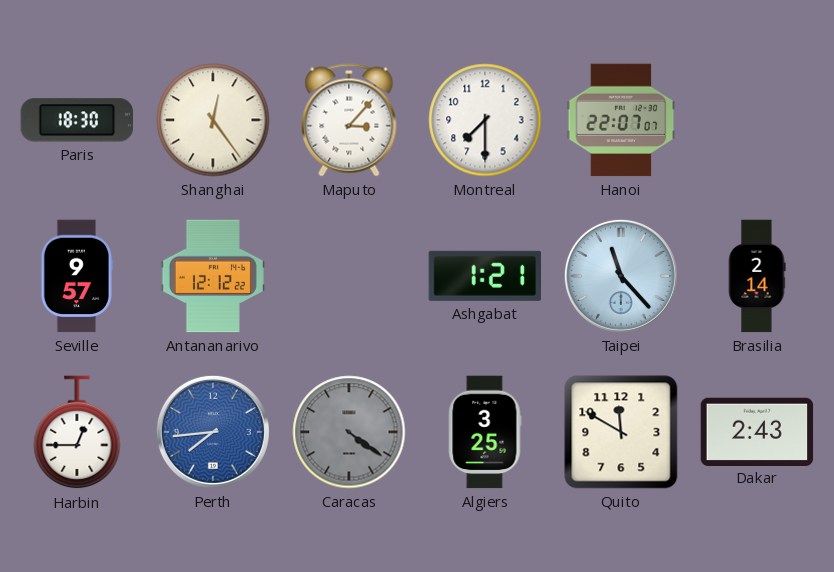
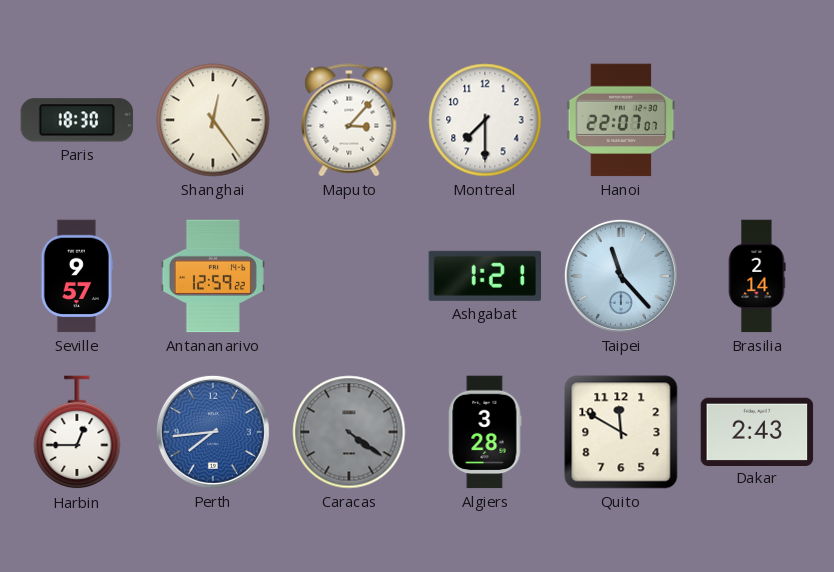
Antananarivo: 12:12 -> 12:59
Algiers: 3:25 -> 3:28
